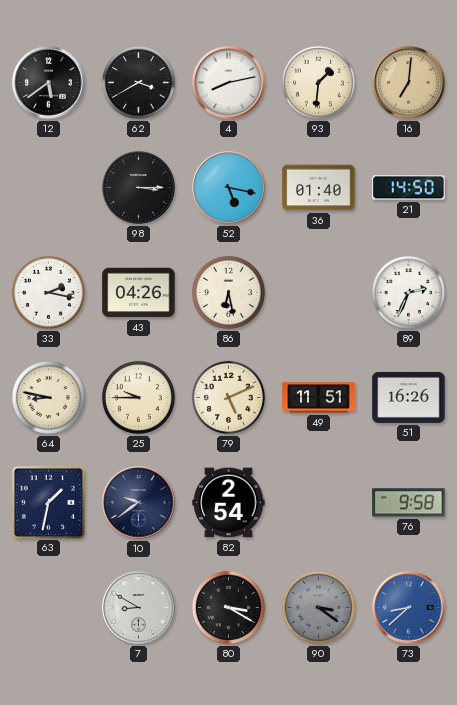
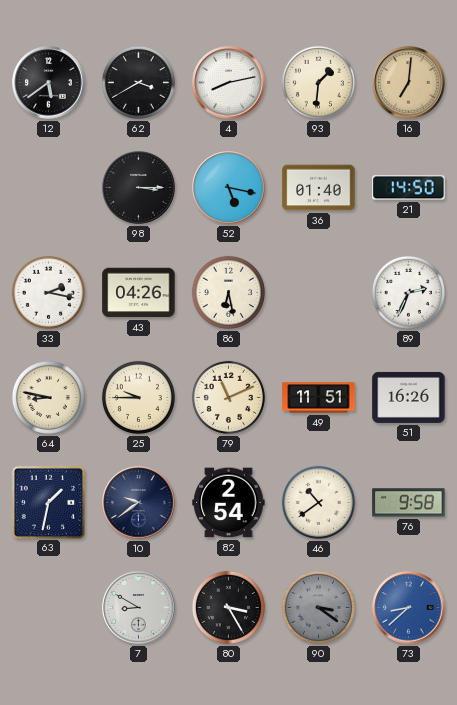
79: 5:11 -> 11:11
46: none -> 10:39
80: 3:20 -> 3:25
